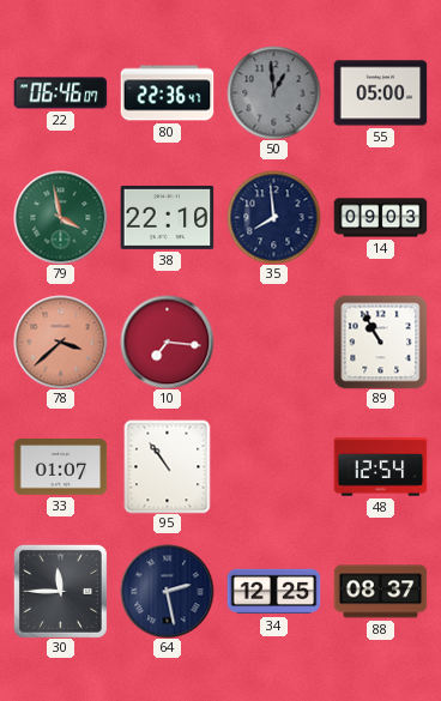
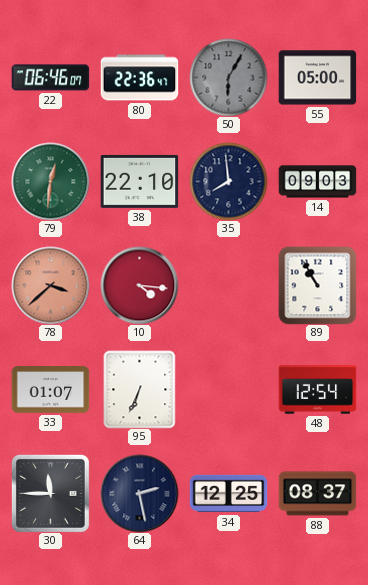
50: 12:59 -> 6:05
79: 3:58 -> 12:31
10: 7:16 -> 4:16
95: 10:54 -> 6:34
